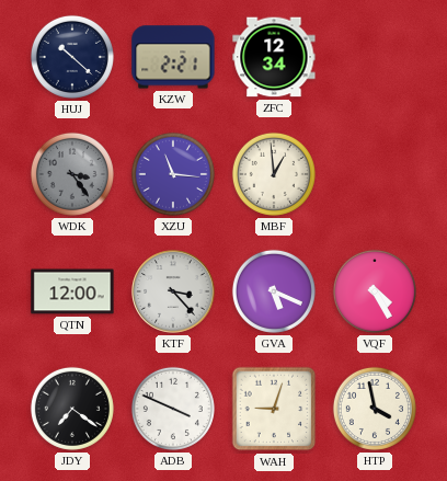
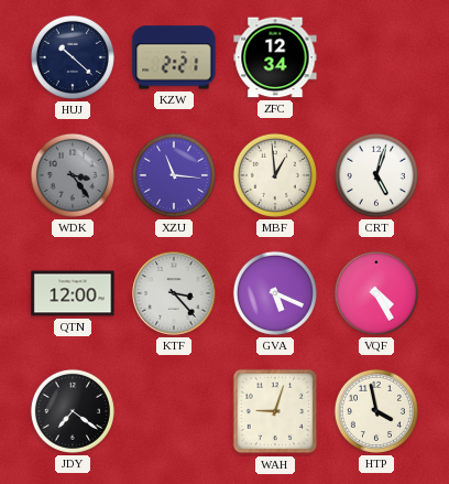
CRT: none -> 5:03
ADB: 3:49 -> none
